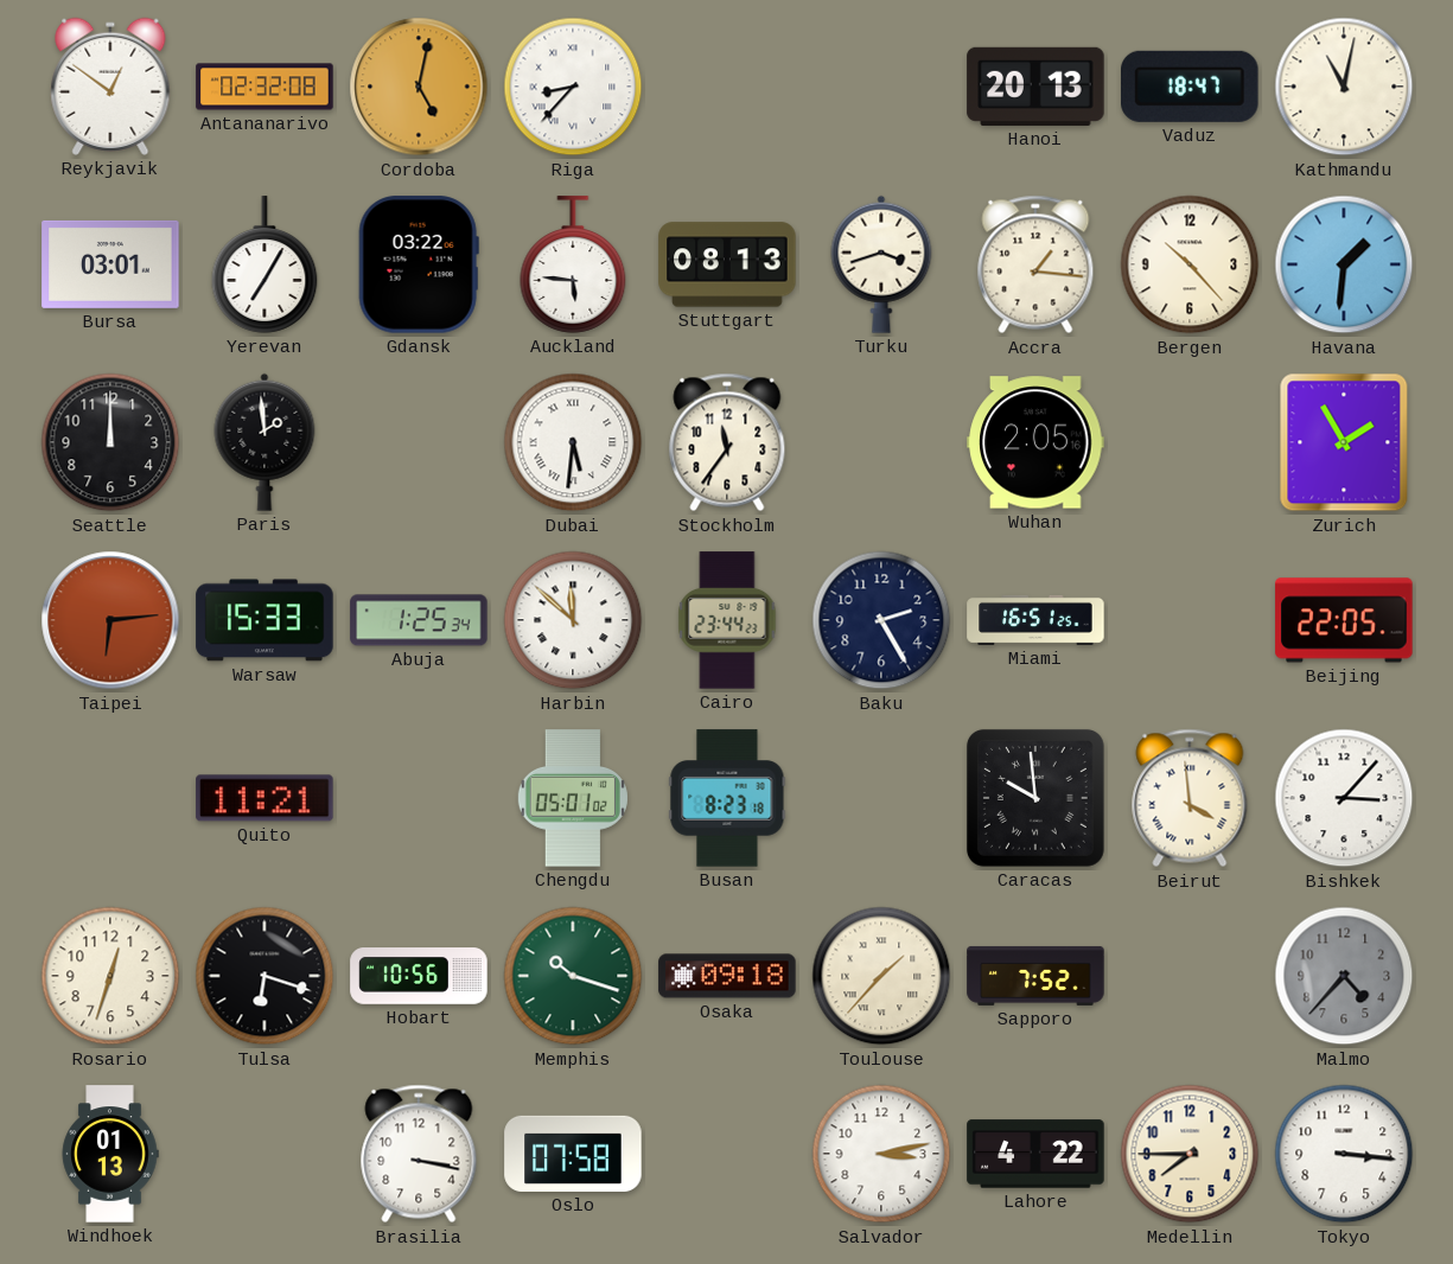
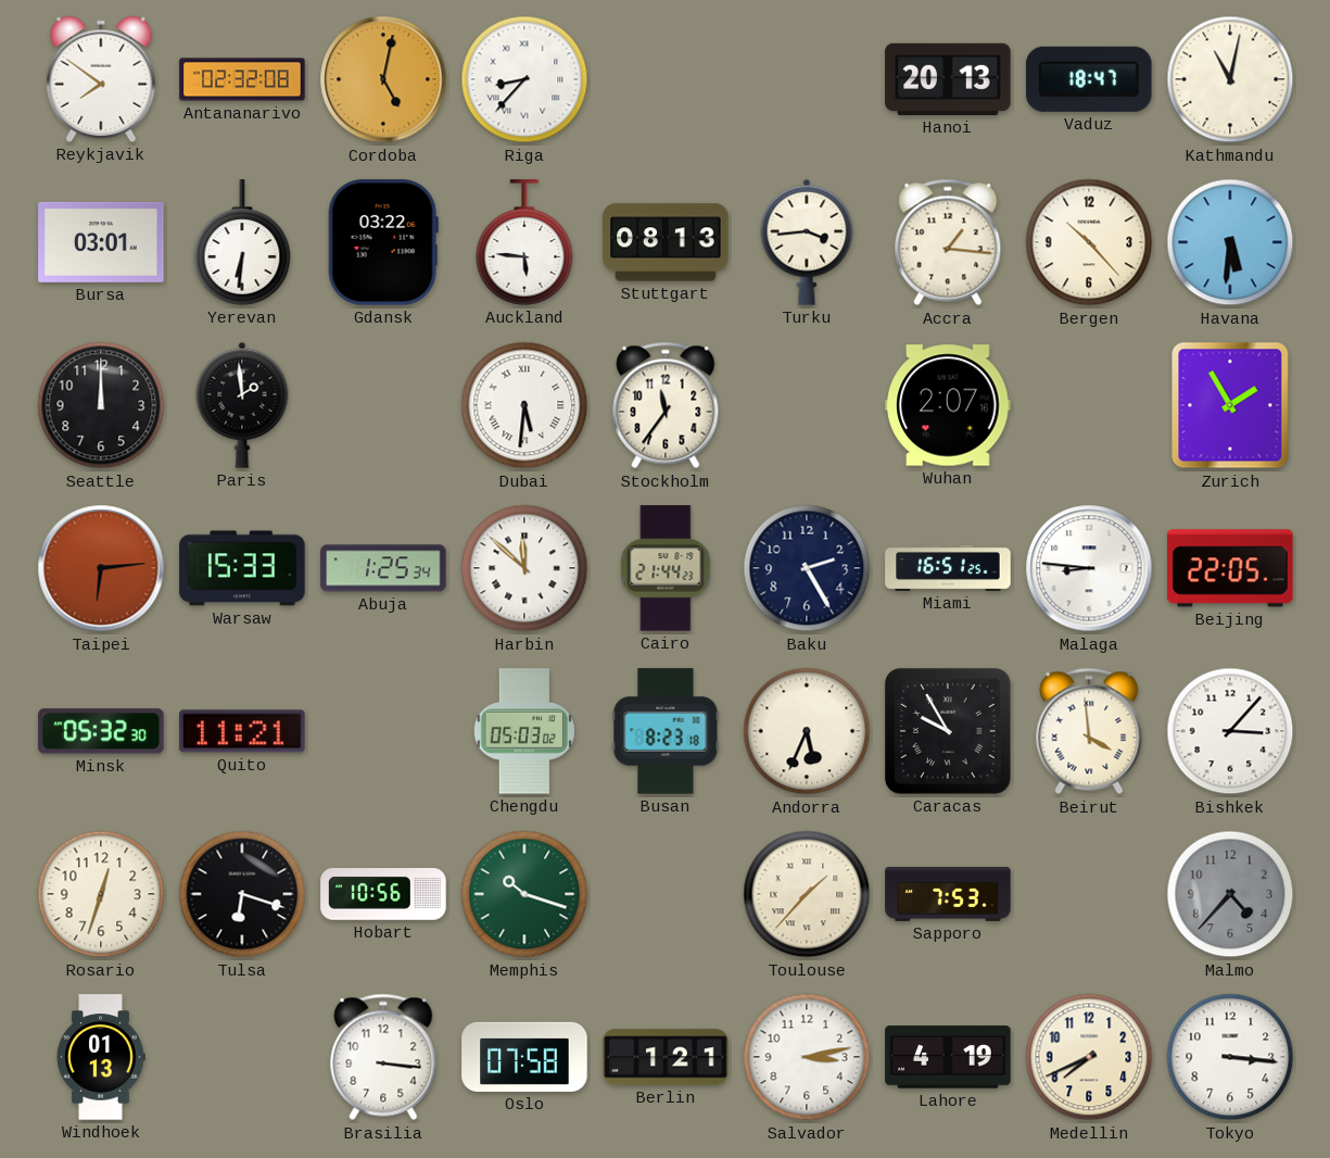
Reykjavik: 12:51 -> 7:51
Yerevan: 7:05 -> 6:31
Turku: 3:42 -> 3:44
Havana: 1:31 -> 5:31
Wuhan: 2:05 -> 2:07
Cairo: 23:44 -> 21:44
Malaga: none -> 8:46
Minsk: none -> 05:32
Chengdu: 05:01 -> 05:03
Andorra: none -> 5:34
Caracas: 9:59 -> 9:55
Osaka: 09:18 -> none
Sapporo: 7:52 -> 7:53
Brasilia: 3:17 -> 3:16
Berlin: none -> 1:21
Lahore: 4:22 -> 4:19
Medellin: 7:45 -> 7:41
